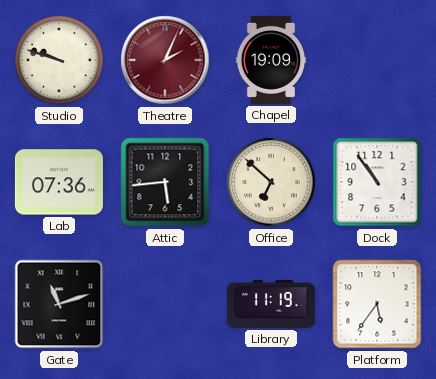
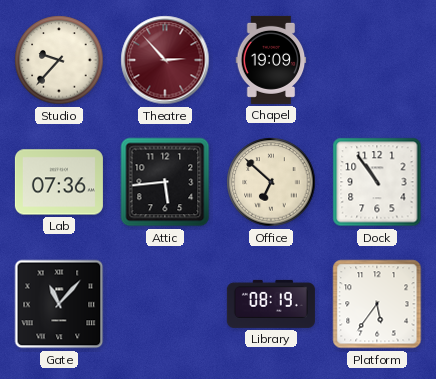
Studio: 9:48 -> 9:37
Theatre: 2:04 -> 2:53
Gate: 11:12 -> 11:07
Library: 11:19 -> 08:19
